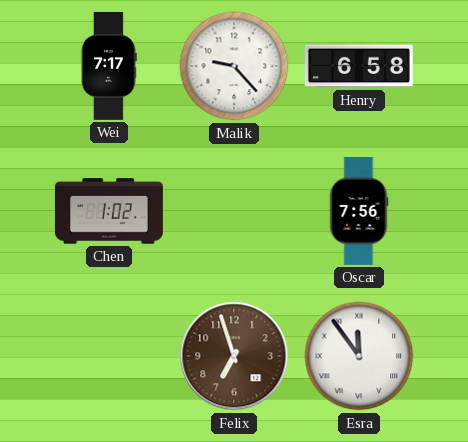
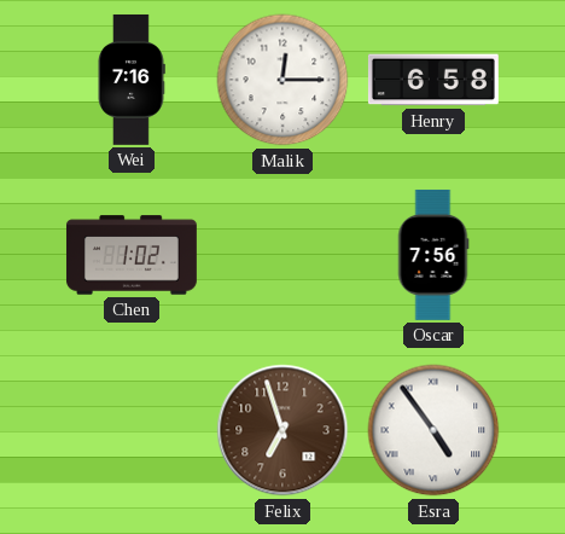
Wei: 7:17 -> 7:16
Malik: 9:23 -> 12:15
Esra: 11:54 -> 4:54
